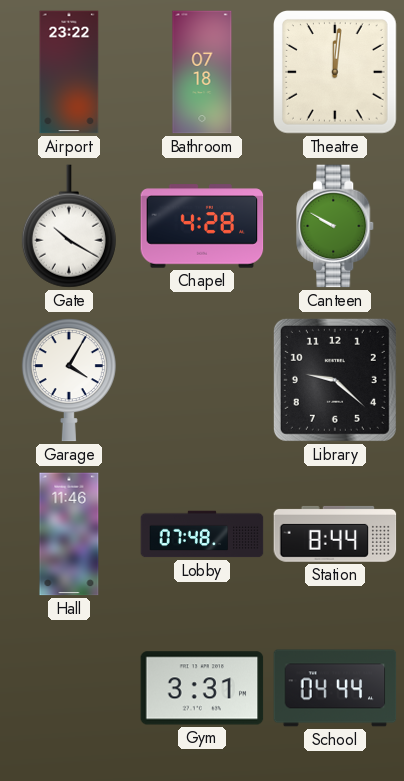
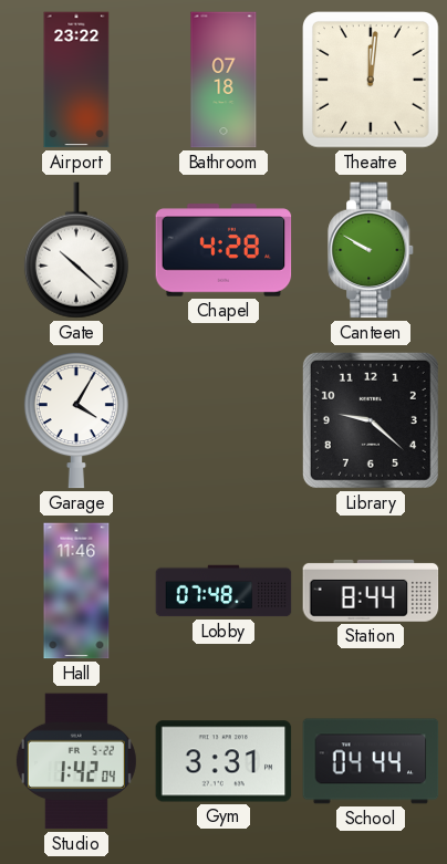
Gate: 10:20 -> 10:22
Studio: none -> 1:42
